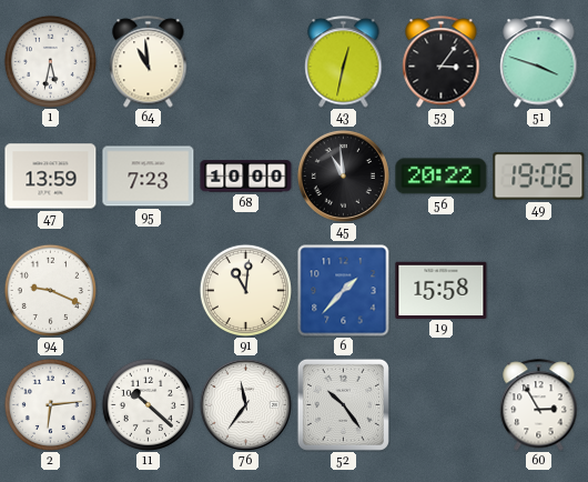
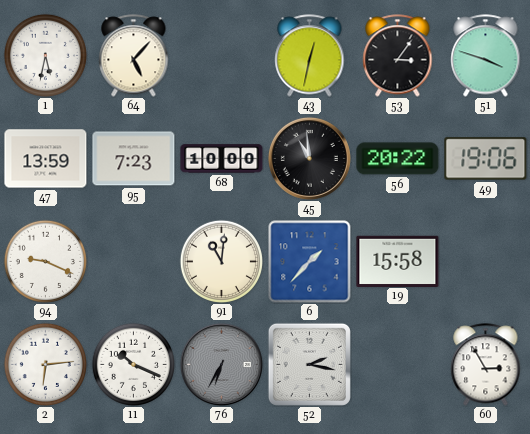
64: 10:59 -> 5:07
11: 10:22 -> 10:19
76: 11:36 -> 6:35
76 dial: white -> grey
52: 10:24 -> 2:17
